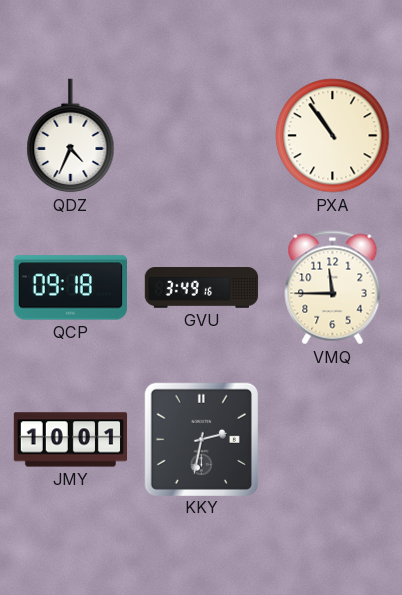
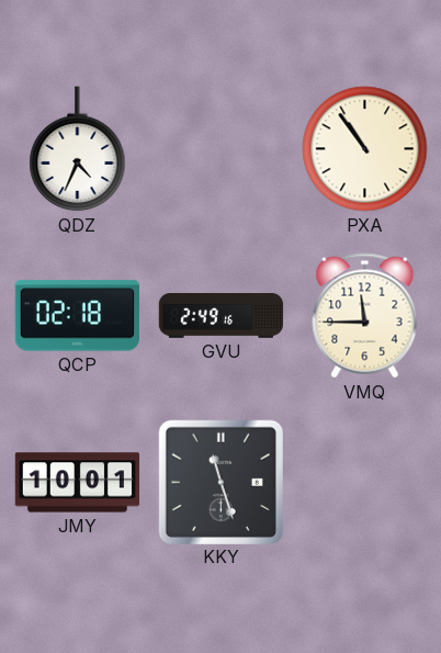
QCP: 09:18 -> 02:18
GVU: 3:49 -> 2:49
KKY: 2:32 -> 11:27
